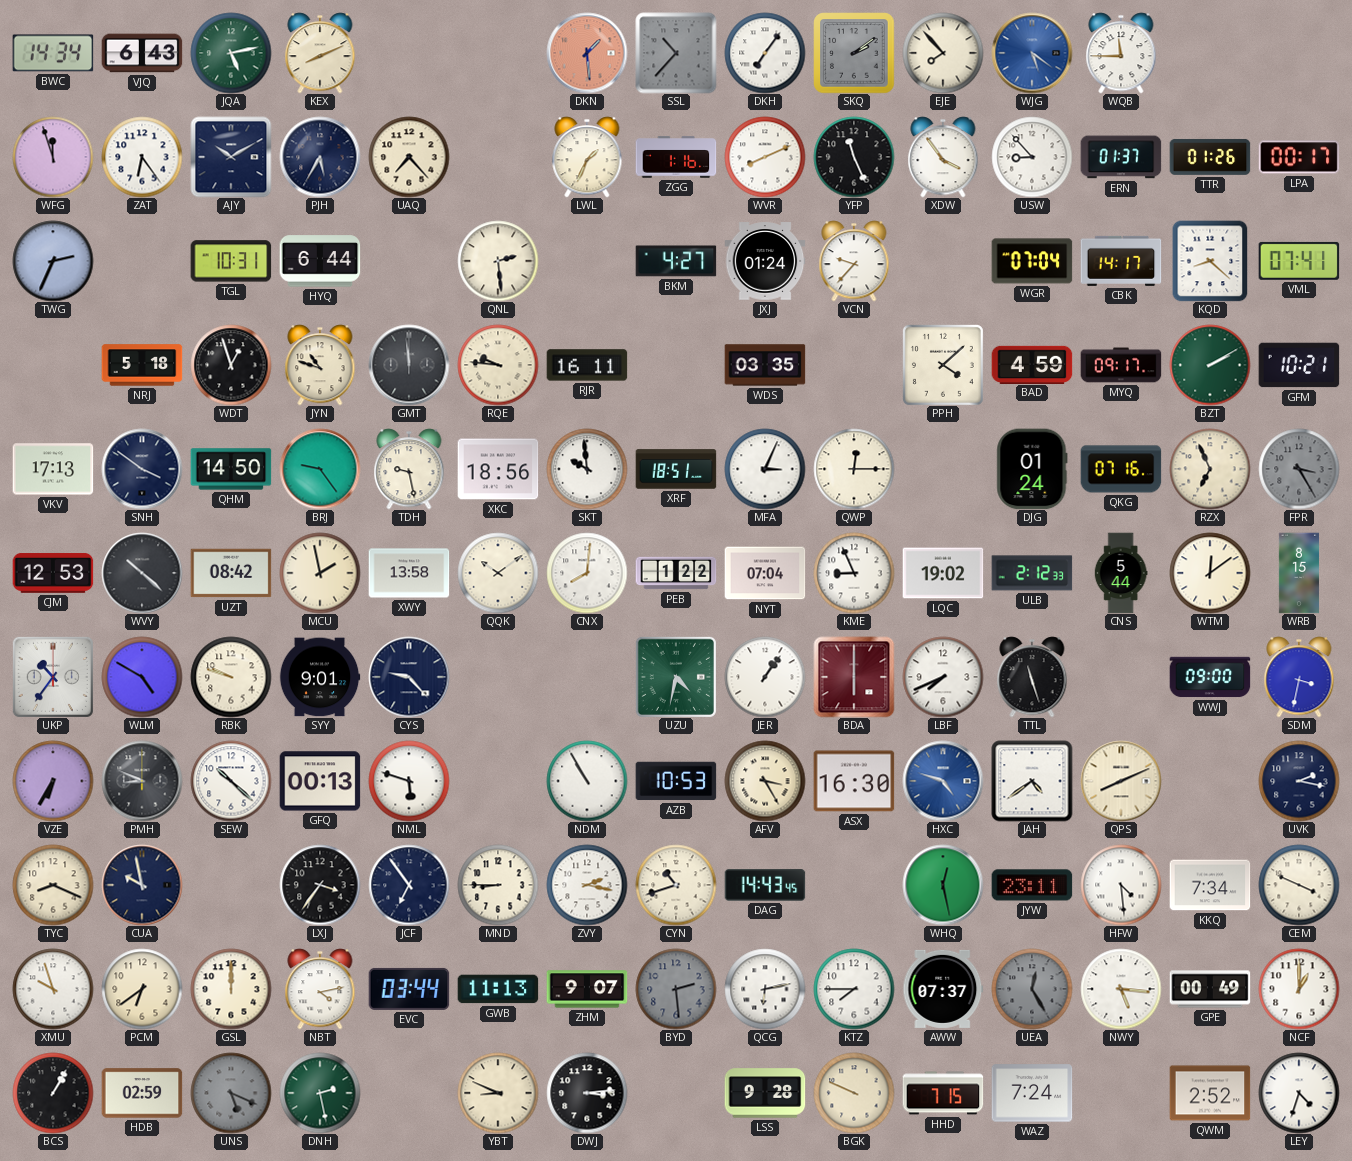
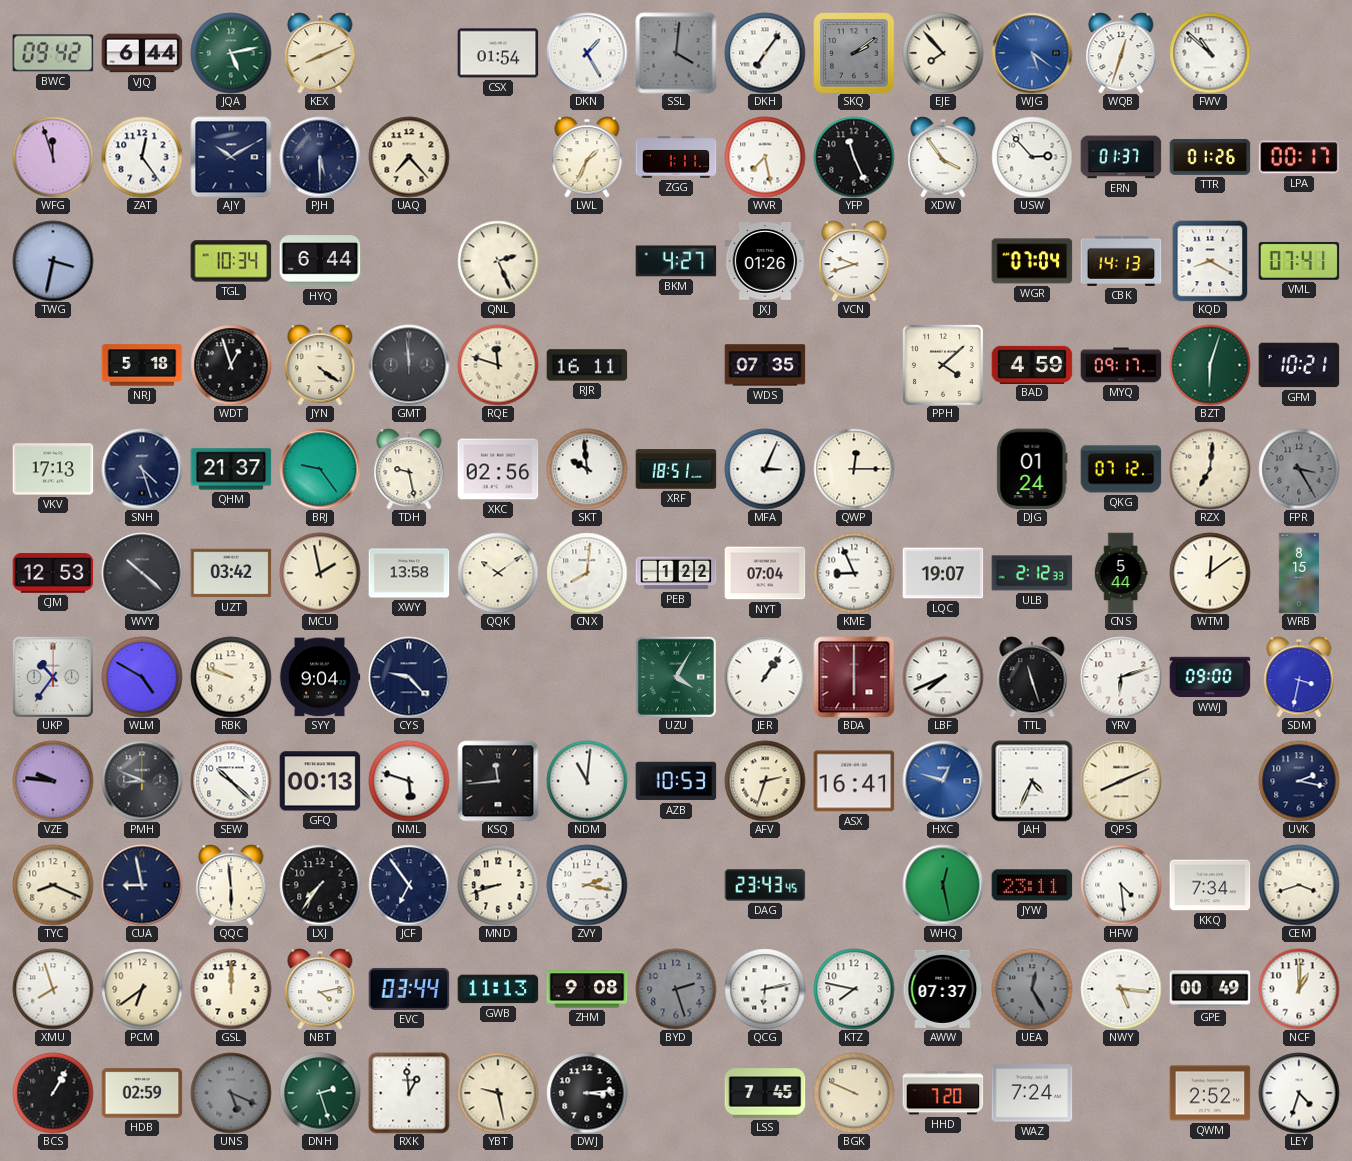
BWC: 14:34 -> 09:42
VJQ: 6:43 -> 6:44
CSX: none -> 01:54
DKN: 1:29 -> 1:25
DKN dial: salmon -> white
SSL: 10:37 -> 4:01
WQB: 11:45 -> 12:33
FWV: none -> 10:52
ZAT: 6:24 -> 12:24
PJH: 5:35 -> 5:30
ZGG: 1:16 -> 1:11
WVR: 8:11 -> 7:28
USW: 8:53 -> 2:53
TWG: 2:34 -> 3:32
TGL: 10:31 -> 10:34
QNL: 2:29 -> 2:26
JXJ: 01:24 -> 01:26
VCN: 9:37 -> 9:42
CBK: 14:17 -> 14:13
KQD: 8:22 -> 8:20
JYN: 10:48 -> 4:21
RQE: 9:46 -> 11:48
WDS: 03:35 -> 07:35
BZT: 2:10 -> 6:03
SNH: 3:51 -> 4:27
QHM: 14:50 -> 21:37
XKC: 18:56 -> 02:56
QKG: 07:16 -> 07:12
RZX: 6:56 -> 7:01
UZT: 08:42 -> 03:42
LQC: 19:02 -> 19:07
SYY: 9:01 -> 9:04
UZU: 4:32 -> 4:05
YRV: none -> 6:12
VZE: 6:35 -> 9:46
KSQ: none -> 11:44
NDM: 10:55 -> 11:01
AFV: 3:25 -> 2:33
ASX: 16:30 -> 16:41
HXC: 4:48 -> 12:48
JAH: 4:39 -> 4:34
CUA: 9:58 -> 8:58
QQC: none -> 5:59
LXJ: 3:36 -> 7:36
MND: 8:45 -> 8:42
CYN: 10:42 -> none
DAG: 14:43 -> 23:43
CEM: 3:49 -> 3:42
XMU: 9:57 -> 7:57
ZHM: 9:07 -> 9:08
BYD: 2:29 -> 2:27
KTZ: 7:45 -> 7:47
DNH: 2:28 -> 2:27
RXK: none -> 12:59
YBT: 8:49 -> 9:28
LSS: 9:28 -> 7:45
HHD: 7:15 -> 7:20
